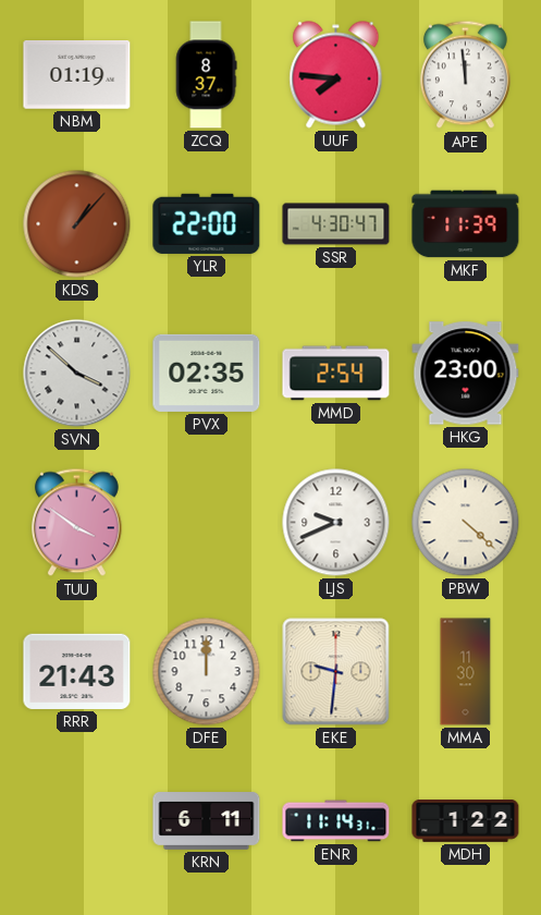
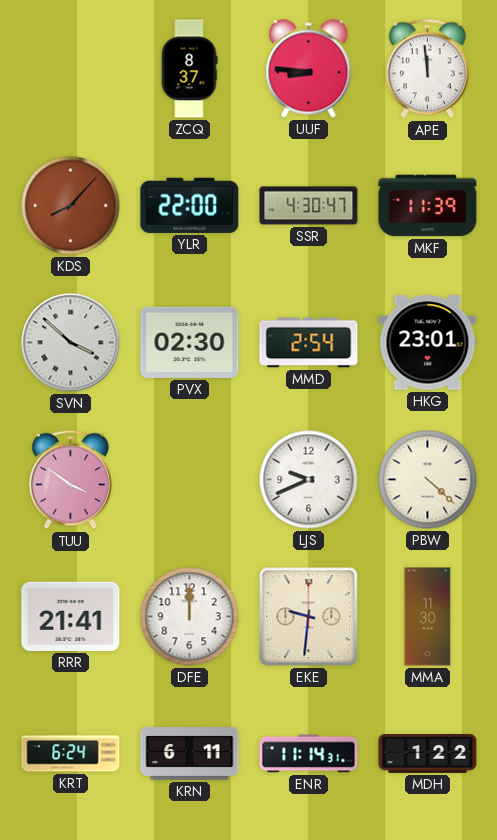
NBM: 01:19 -> none
UUF: 7:46 -> 8:46
KDS: 1:07 -> 8:07
PVX: 02:35 -> 02:30
HKG: 23:00 -> 23:01
RRR: 21:43 -> 21:41
KRT: none -> 6:24
